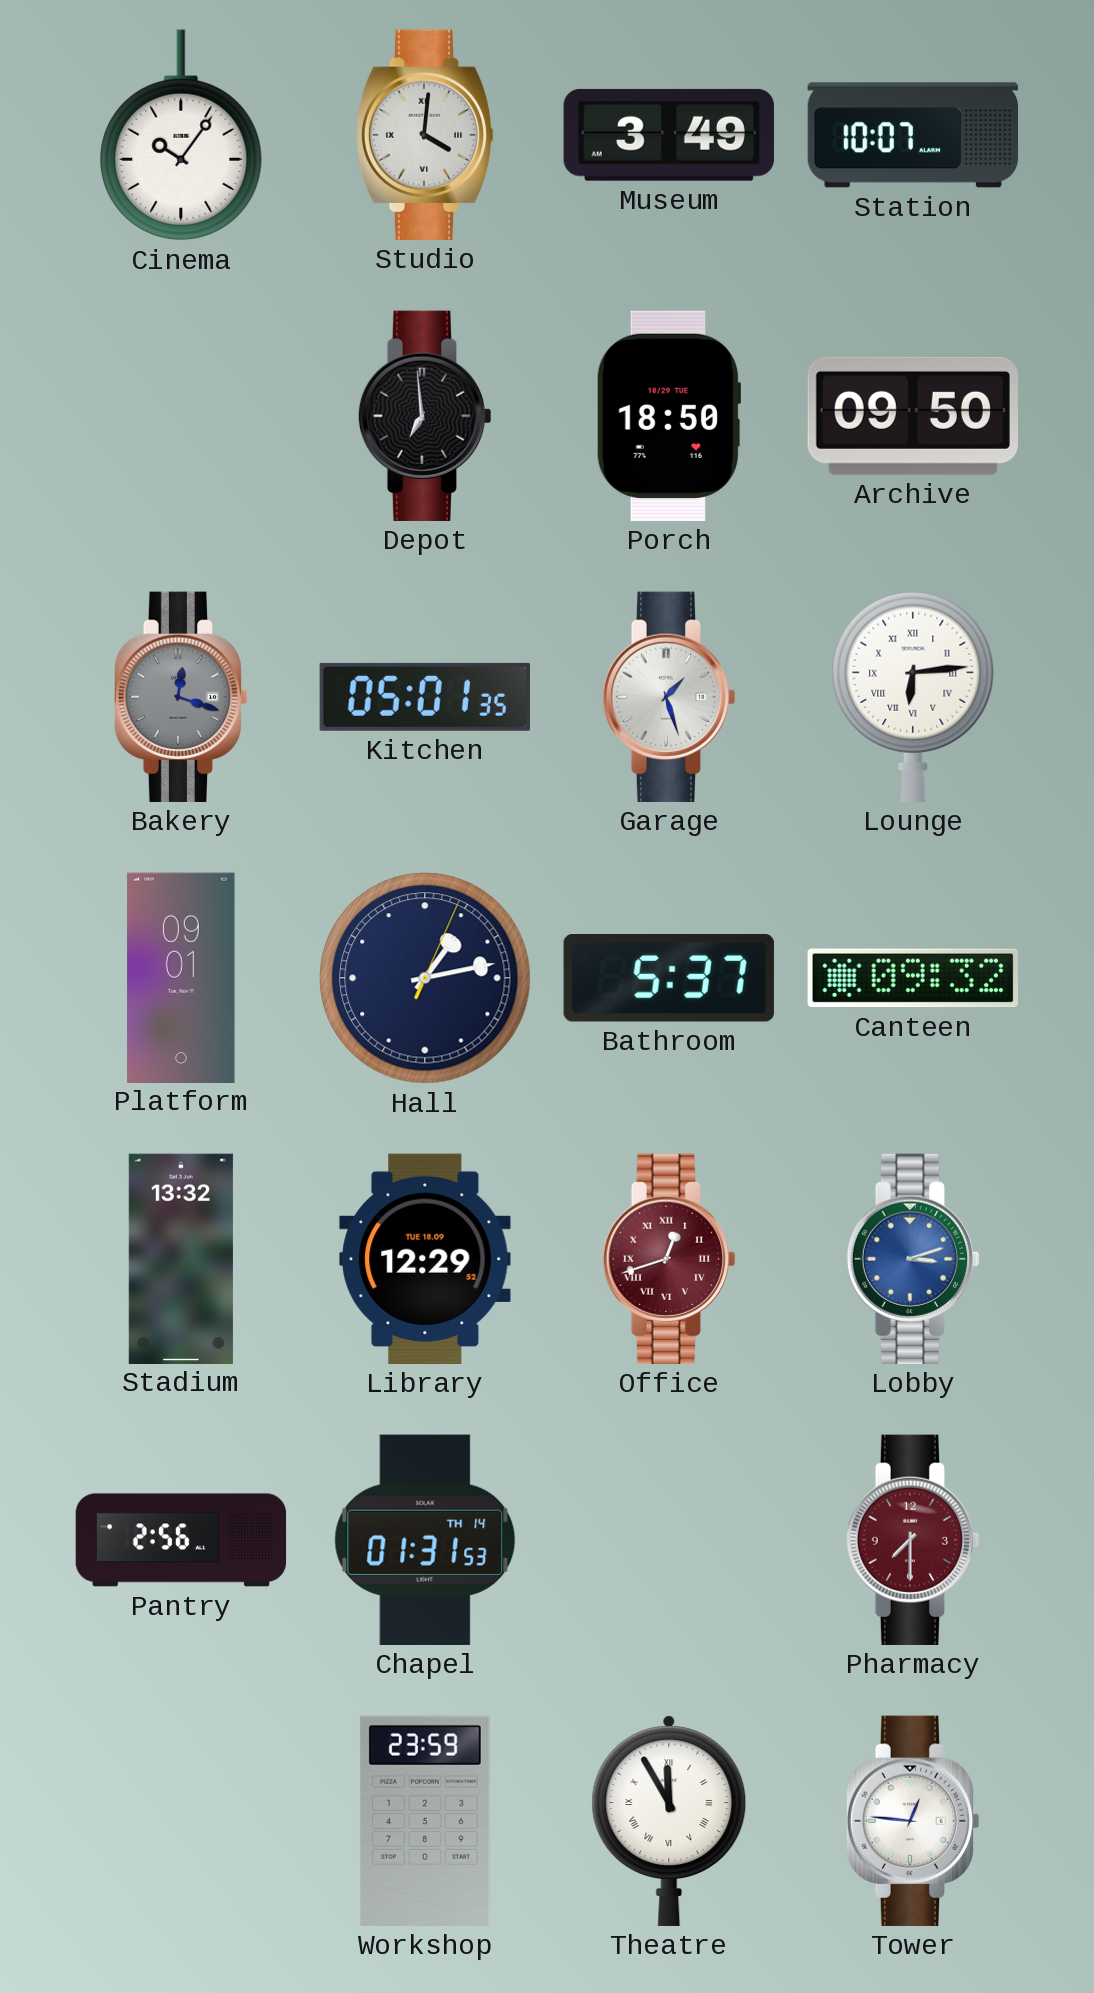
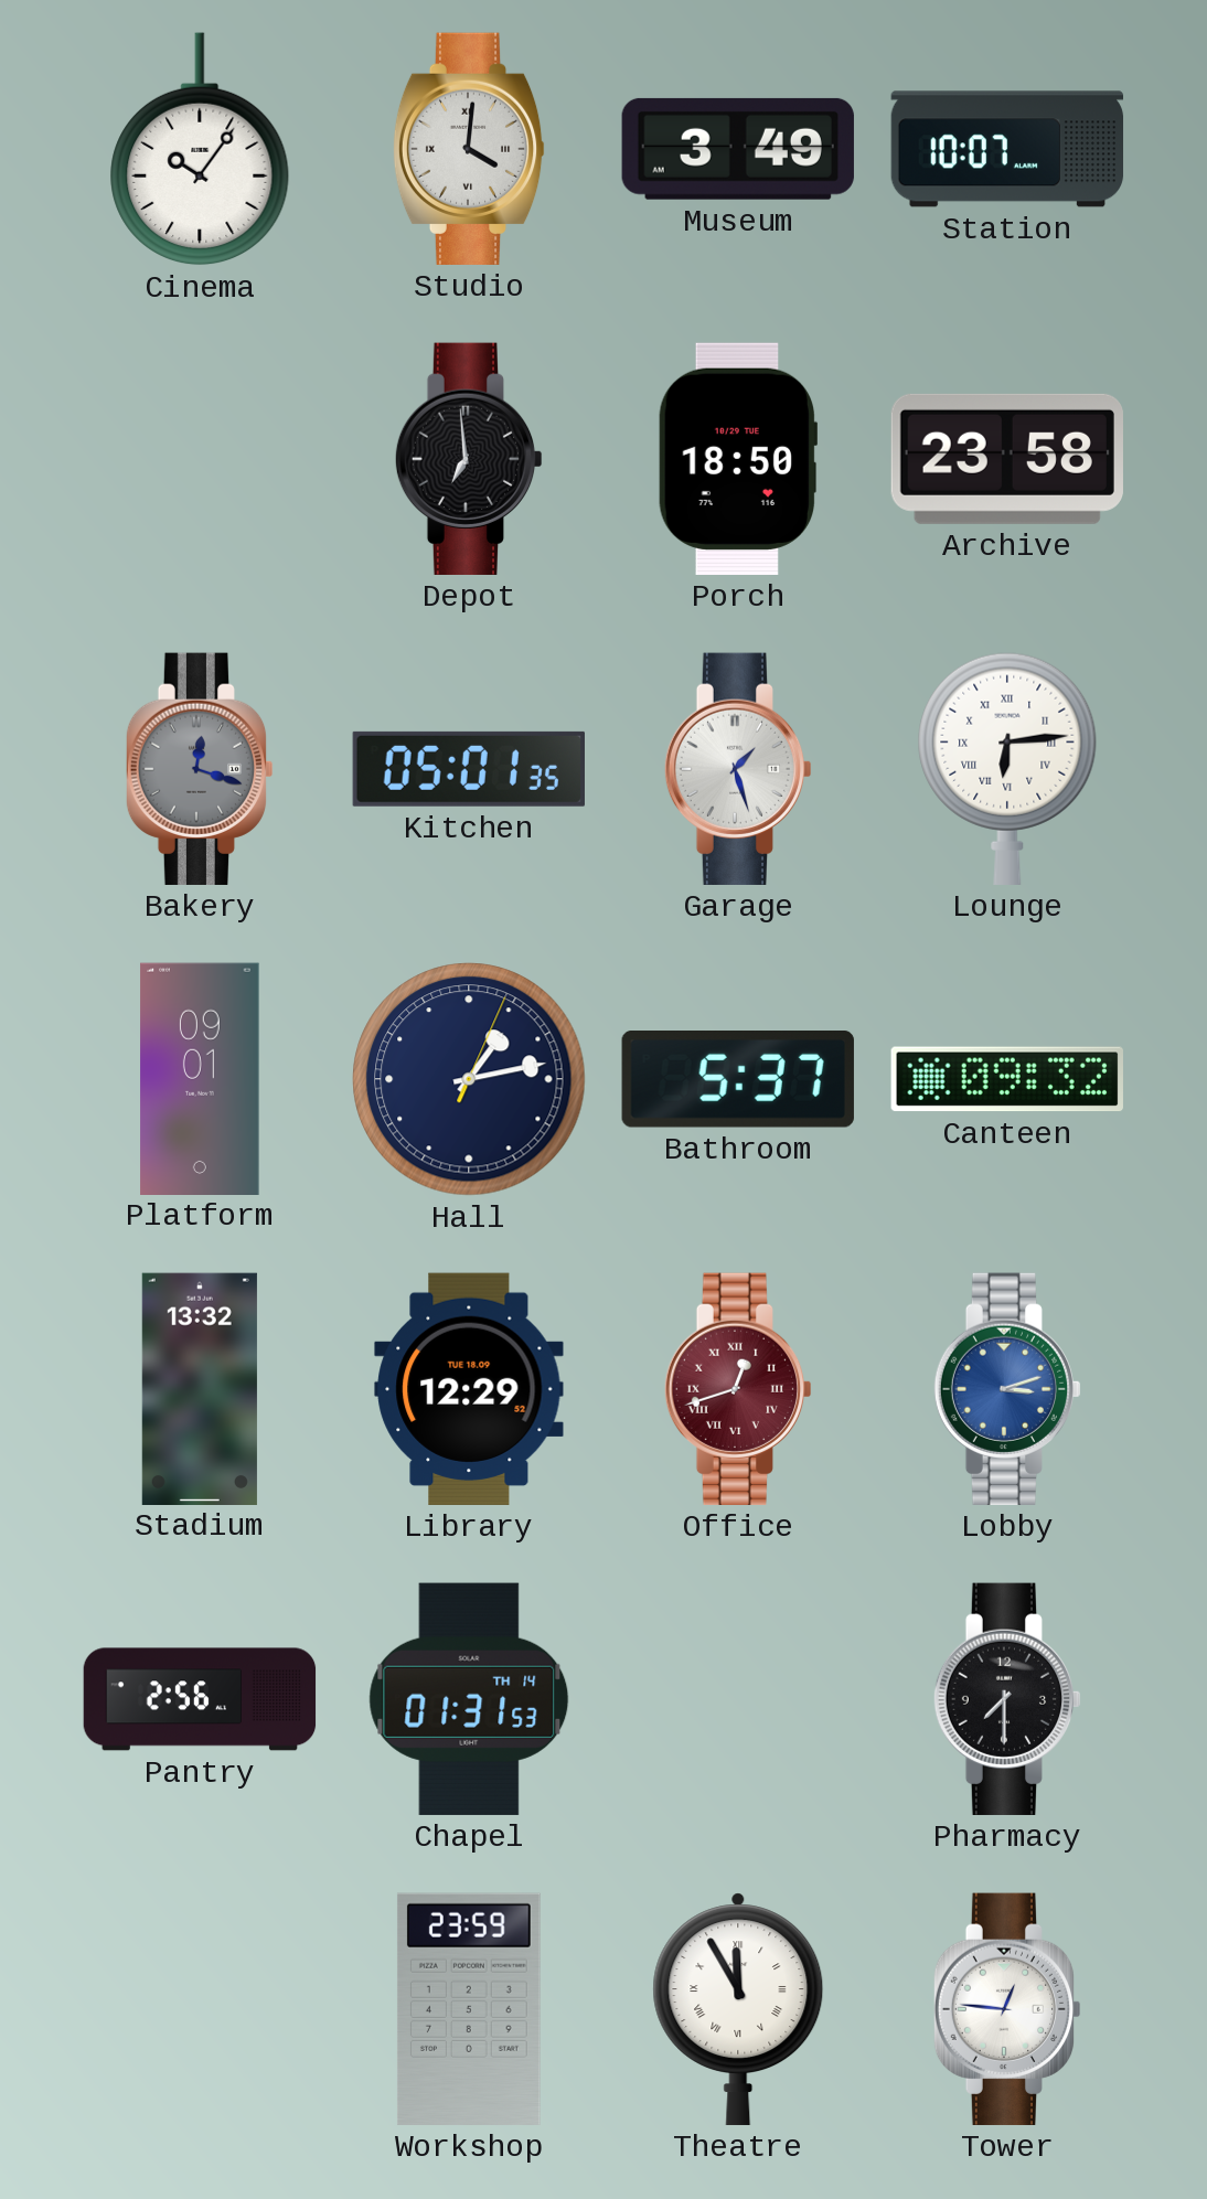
Archive: 09:50 -> 23:58
Pharmacy dial: burgundy -> black
